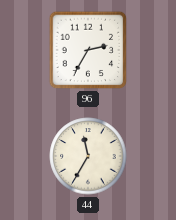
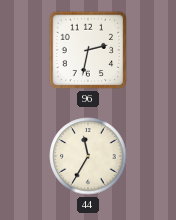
96: 2:35 -> 2:32
